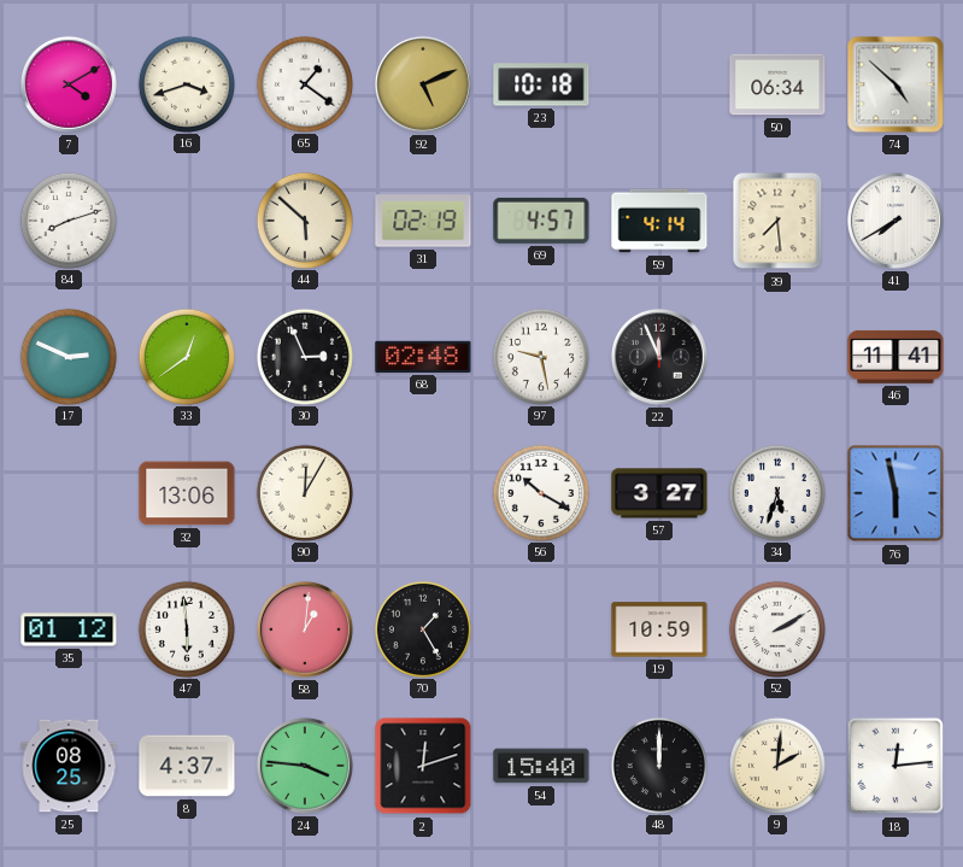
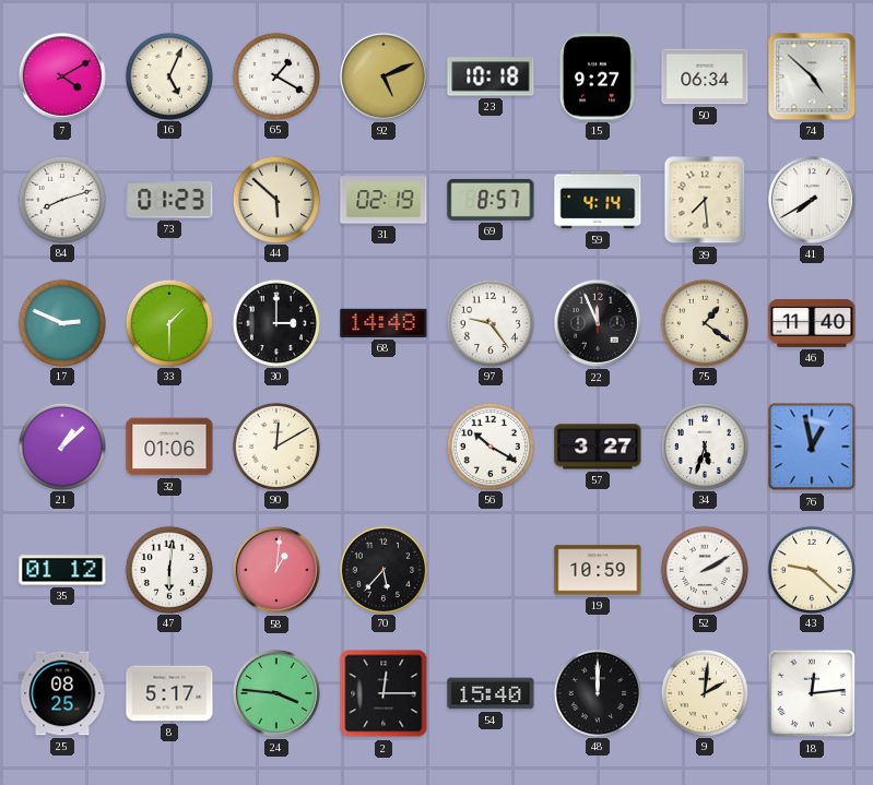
16: 3:42 -> 5:04
65: 1:21 -> 1:20
15: none -> 9:27
73: none -> 01:23
69: 4:57 -> 8:57
33: 12:39 -> 1:30
30: 2:56 -> 3:00
68: 02:48 -> 14:48
97: 9:28 -> 9:24
75: none -> 1:21
46: 11:41 -> 11:40
21: none -> 1:08
32: 13:06 -> 01:06
90: 12:05 -> 12:10
76: 5:58 -> 12:58
47: 5:59 -> 6:01
70: 1:25 -> 5:37
43: none -> 9:22
8: 4:37 -> 5:17
2: 12:12 -> 12:15
